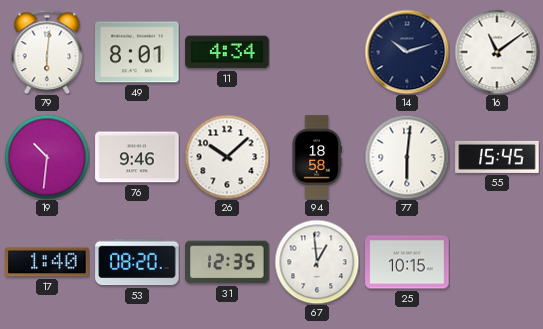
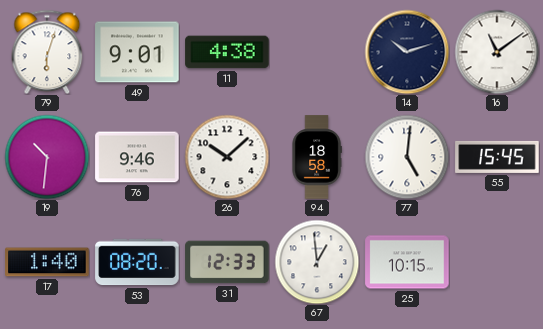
79: 6:01 -> 6:03
49: 8:01 -> 9:01
11: 4:34 -> 4:38
77: 6:01 -> 5:01
31: 12:35 -> 12:33
